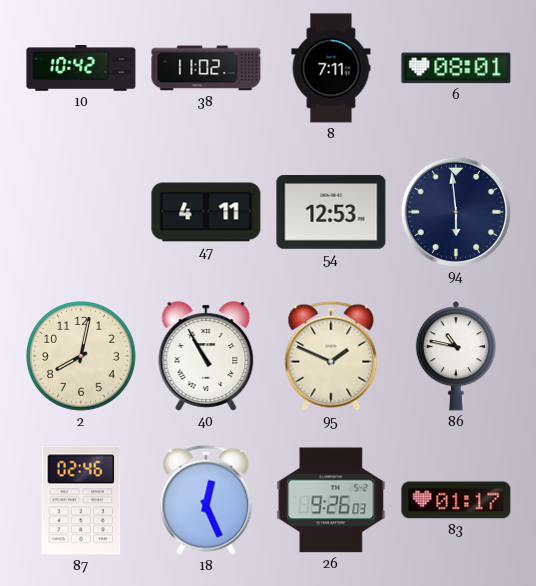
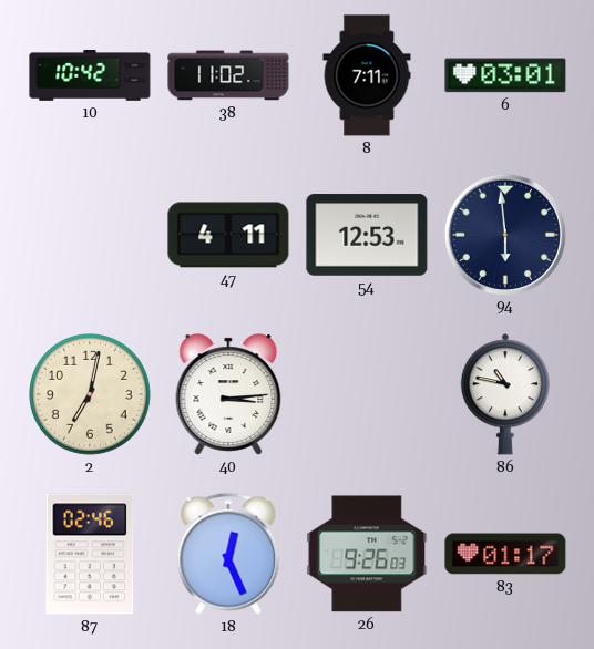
6: 08:01 -> 03:01
2: 8:02 -> 7:02
40: 10:55 -> 3:14
95: 1:49 -> none
